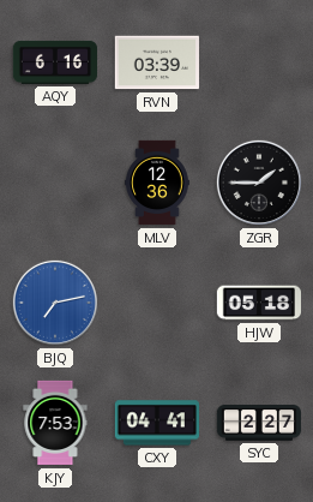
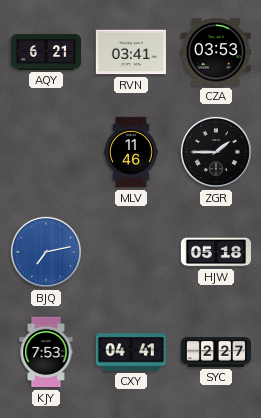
AQY: 6:16 -> 6:21
RVN: 03:39 -> 03:41
CZA: none -> 03:53
MLV: 12:36 -> 11:46
